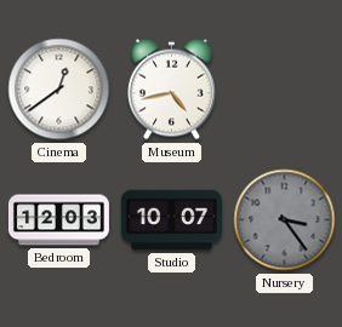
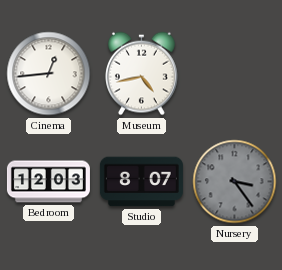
Cinema: 12:39 -> 12:44
Studio: 10:07 -> 8:07
